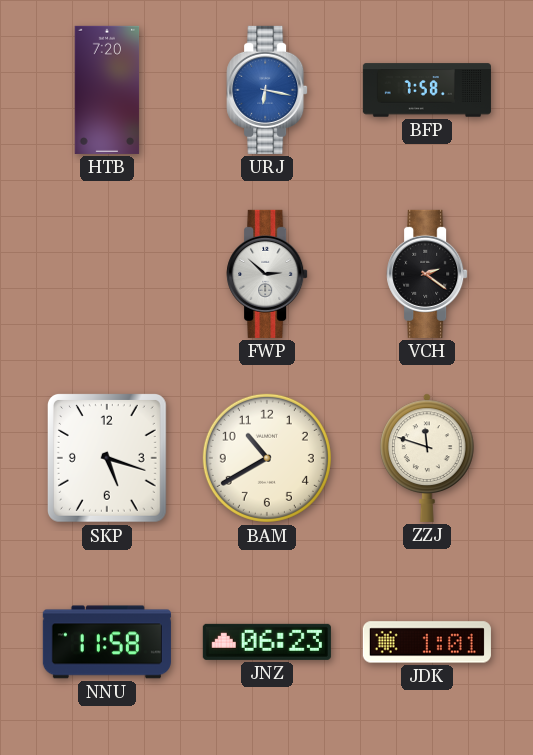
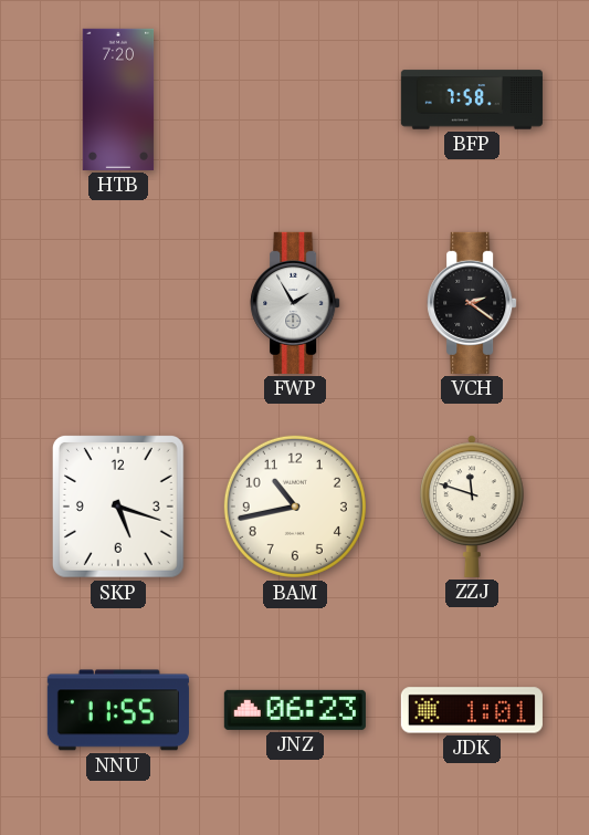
URJ: 6:17 -> none
FWP: 2:52 -> 1:55
BAM: 10:40 -> 10:43
NNU: 11:58 -> 11:55
